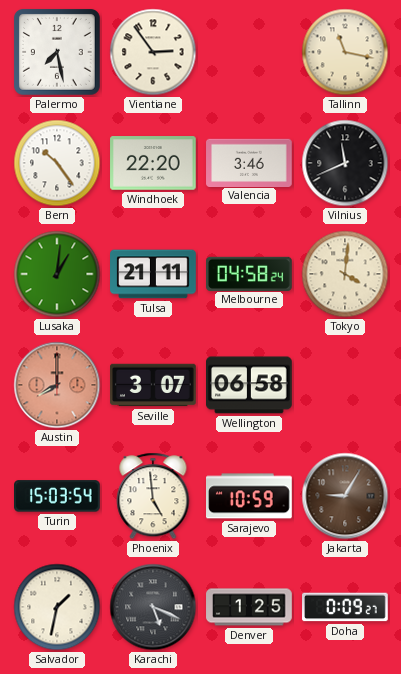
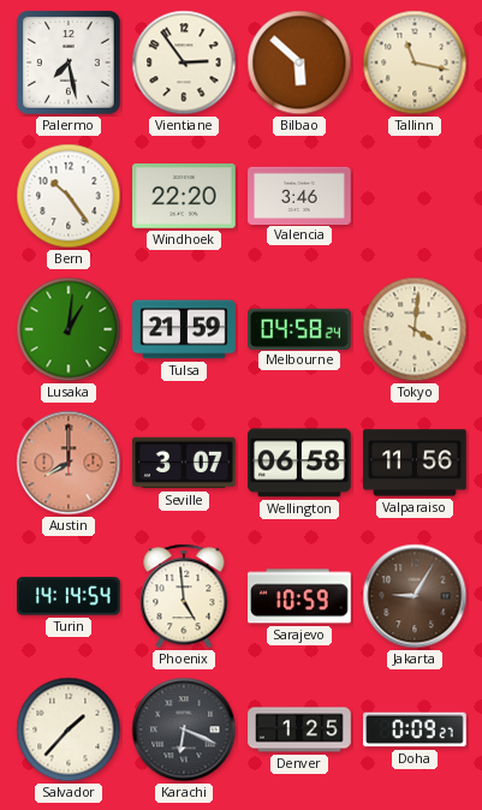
Bilbao: none -> 5:52
Vilnius: 11:41 -> none
Tulsa: 21:11 -> 21:59
Valparaiso: none -> 11:56
Turin: 15:03 -> 14:14
Salvador: 1:32 -> 1:37
Karachi: 5:19 -> 6:19
